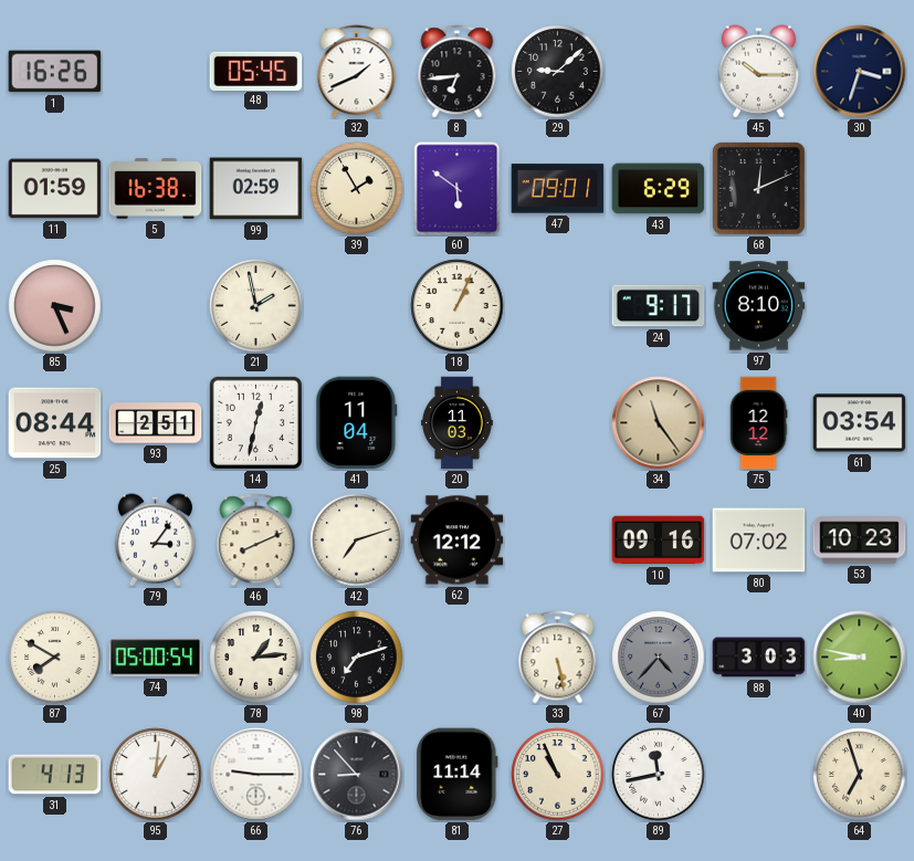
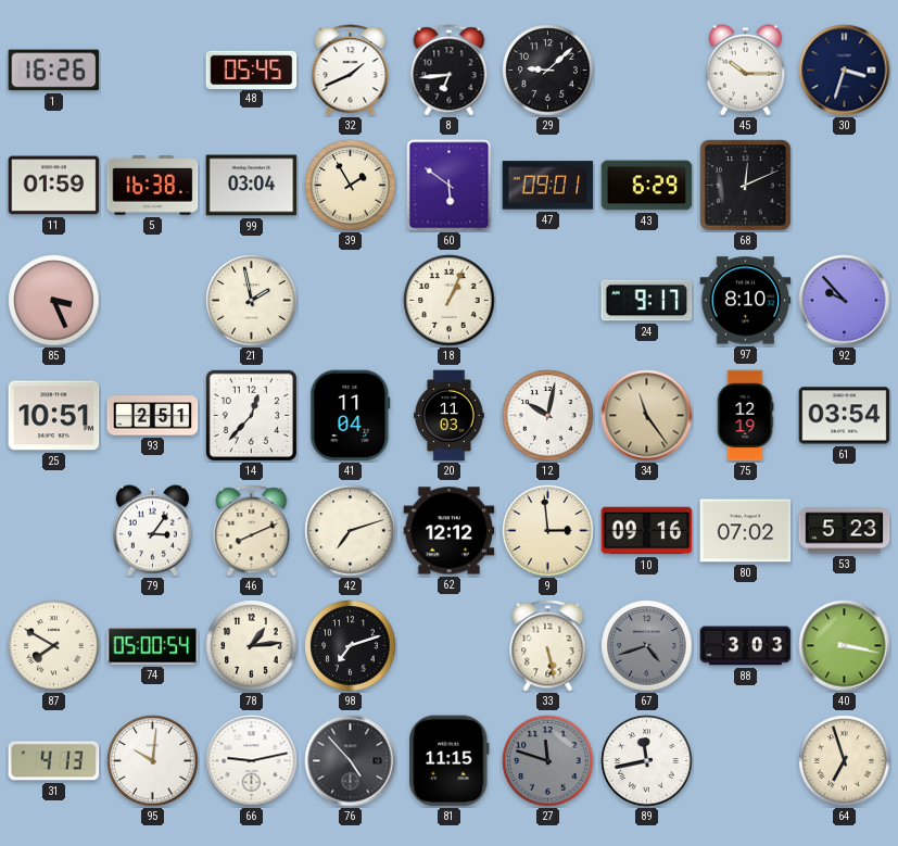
99: 02:59 -> 03:04
92: none -> 9:53
25: 08:44 -> 10:51
14: 12:32 -> 12:37
12: none -> 10:02
75: 12:12 -> 12:19
9: none -> 2:59
53: 10:23 -> 5:23
67: 4:37 -> 4:42
40: 8:47 -> 3:17
95: 1:01 -> 10:01
66: 9:15 -> 9:13
76: 8:53 -> 4:53
81: 11:14 -> 11:15
27: 10:56 -> 11:48
27 dial: cream -> grey
